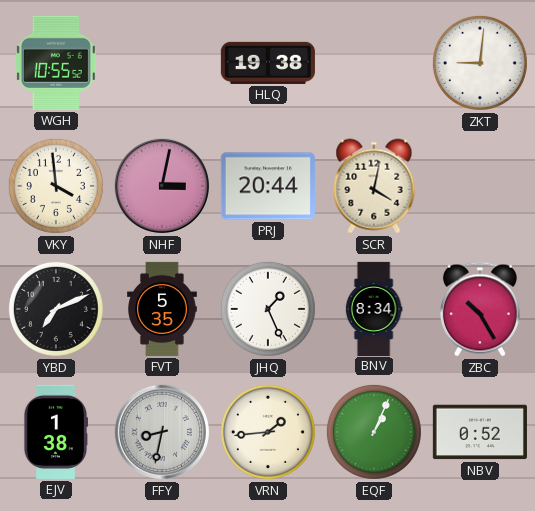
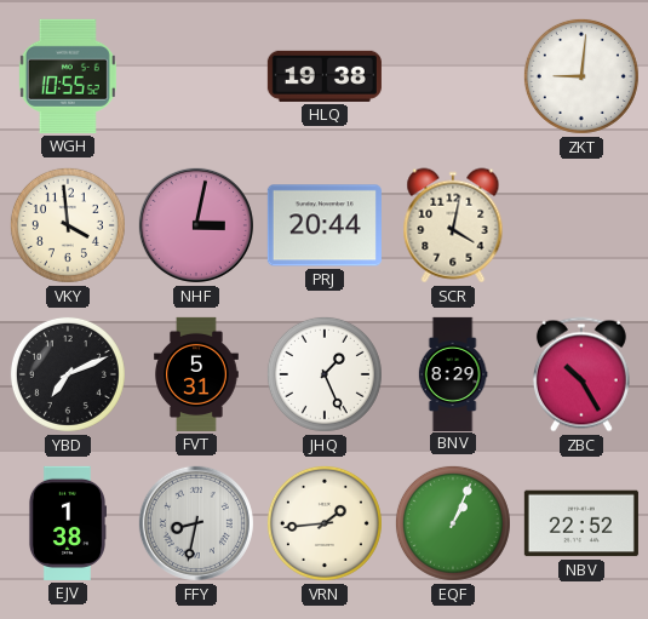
FVT: 5:35 -> 5:31
BNV: 8:34 -> 8:29
NBV: 0:52 -> 22:52
